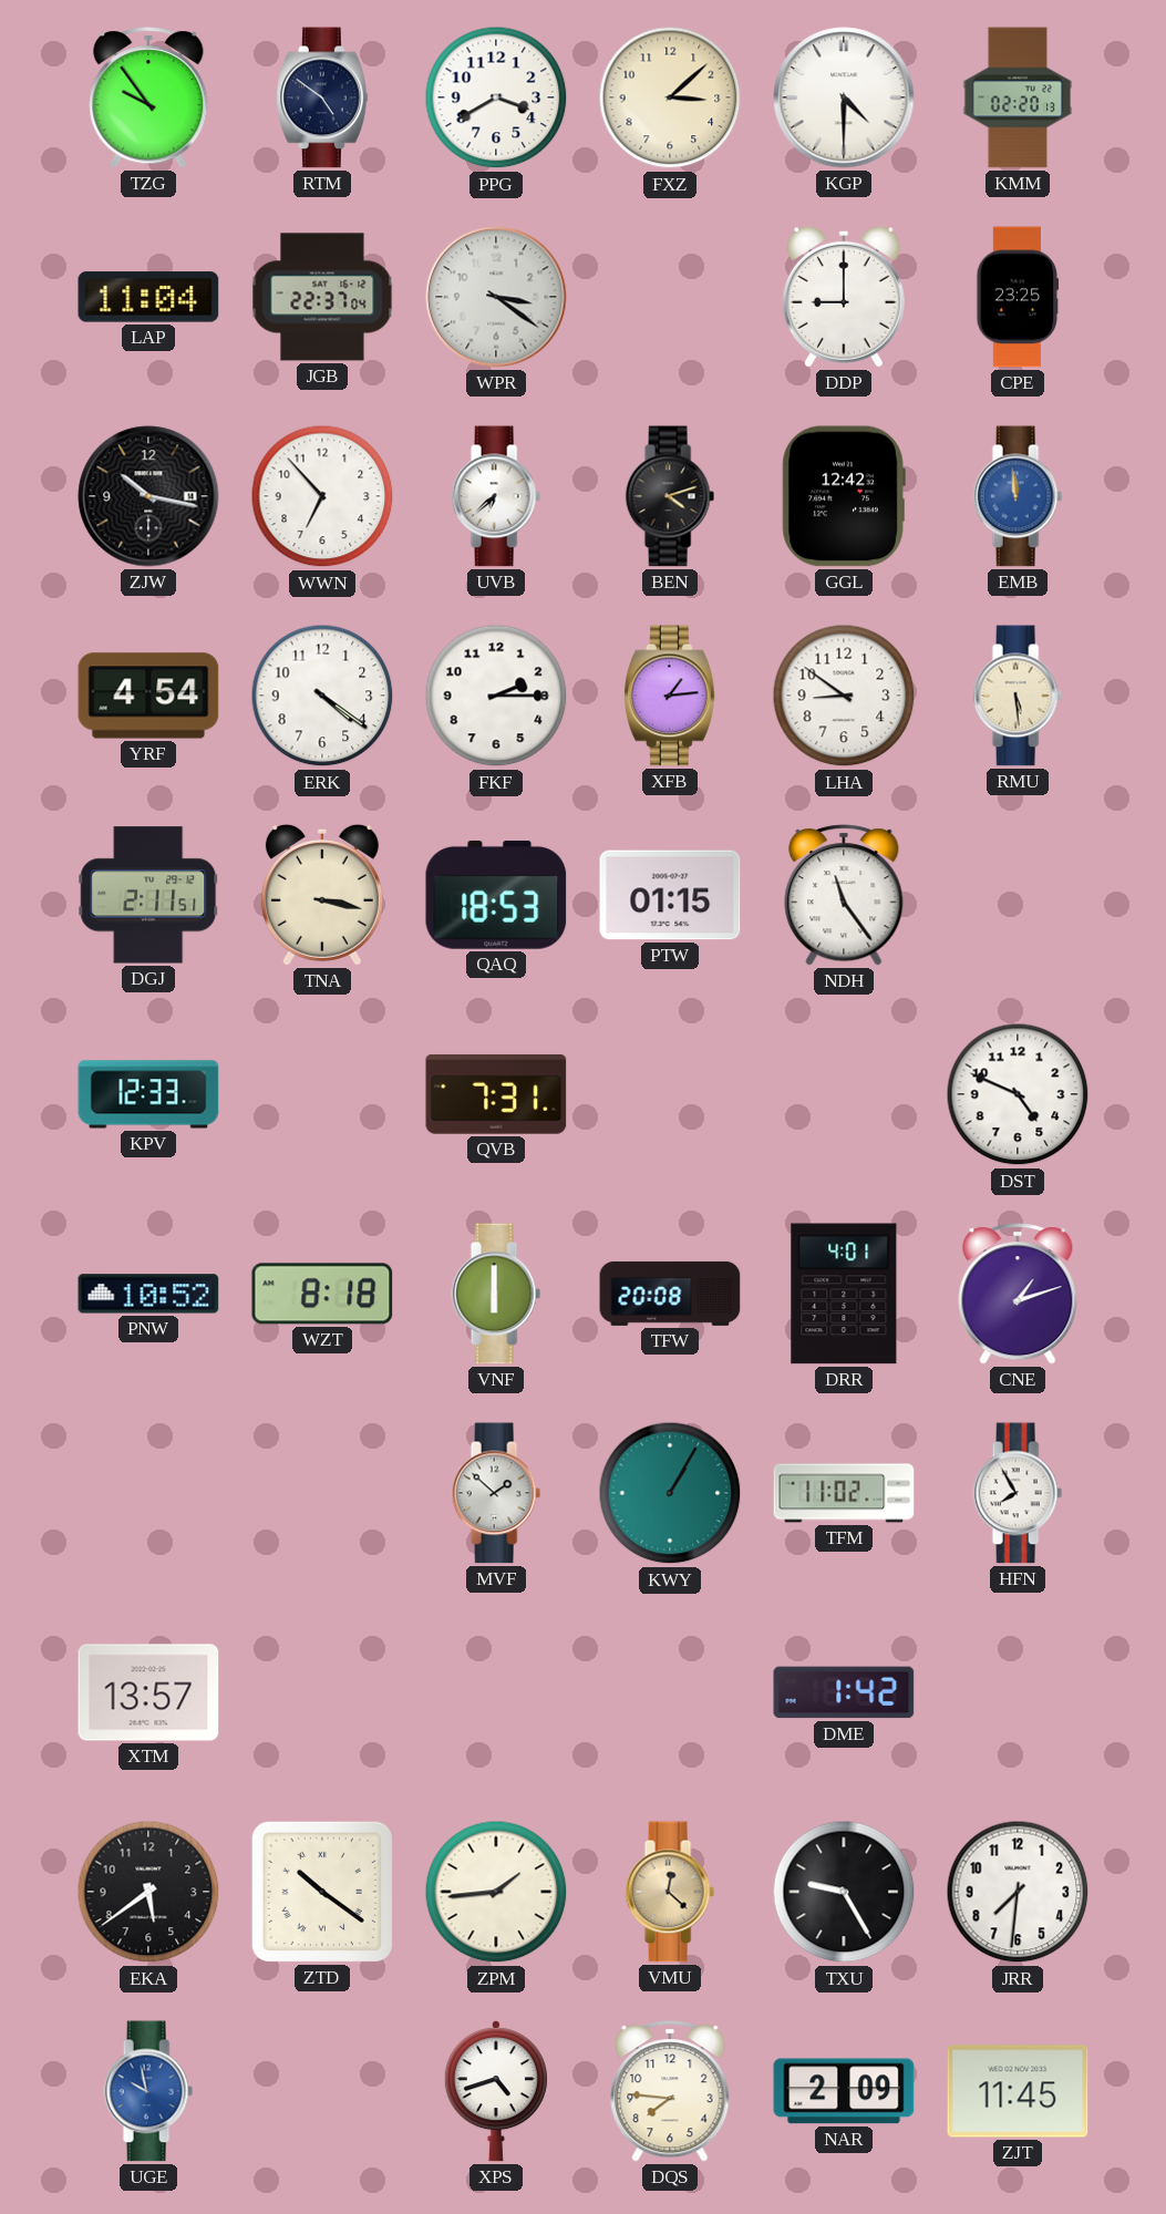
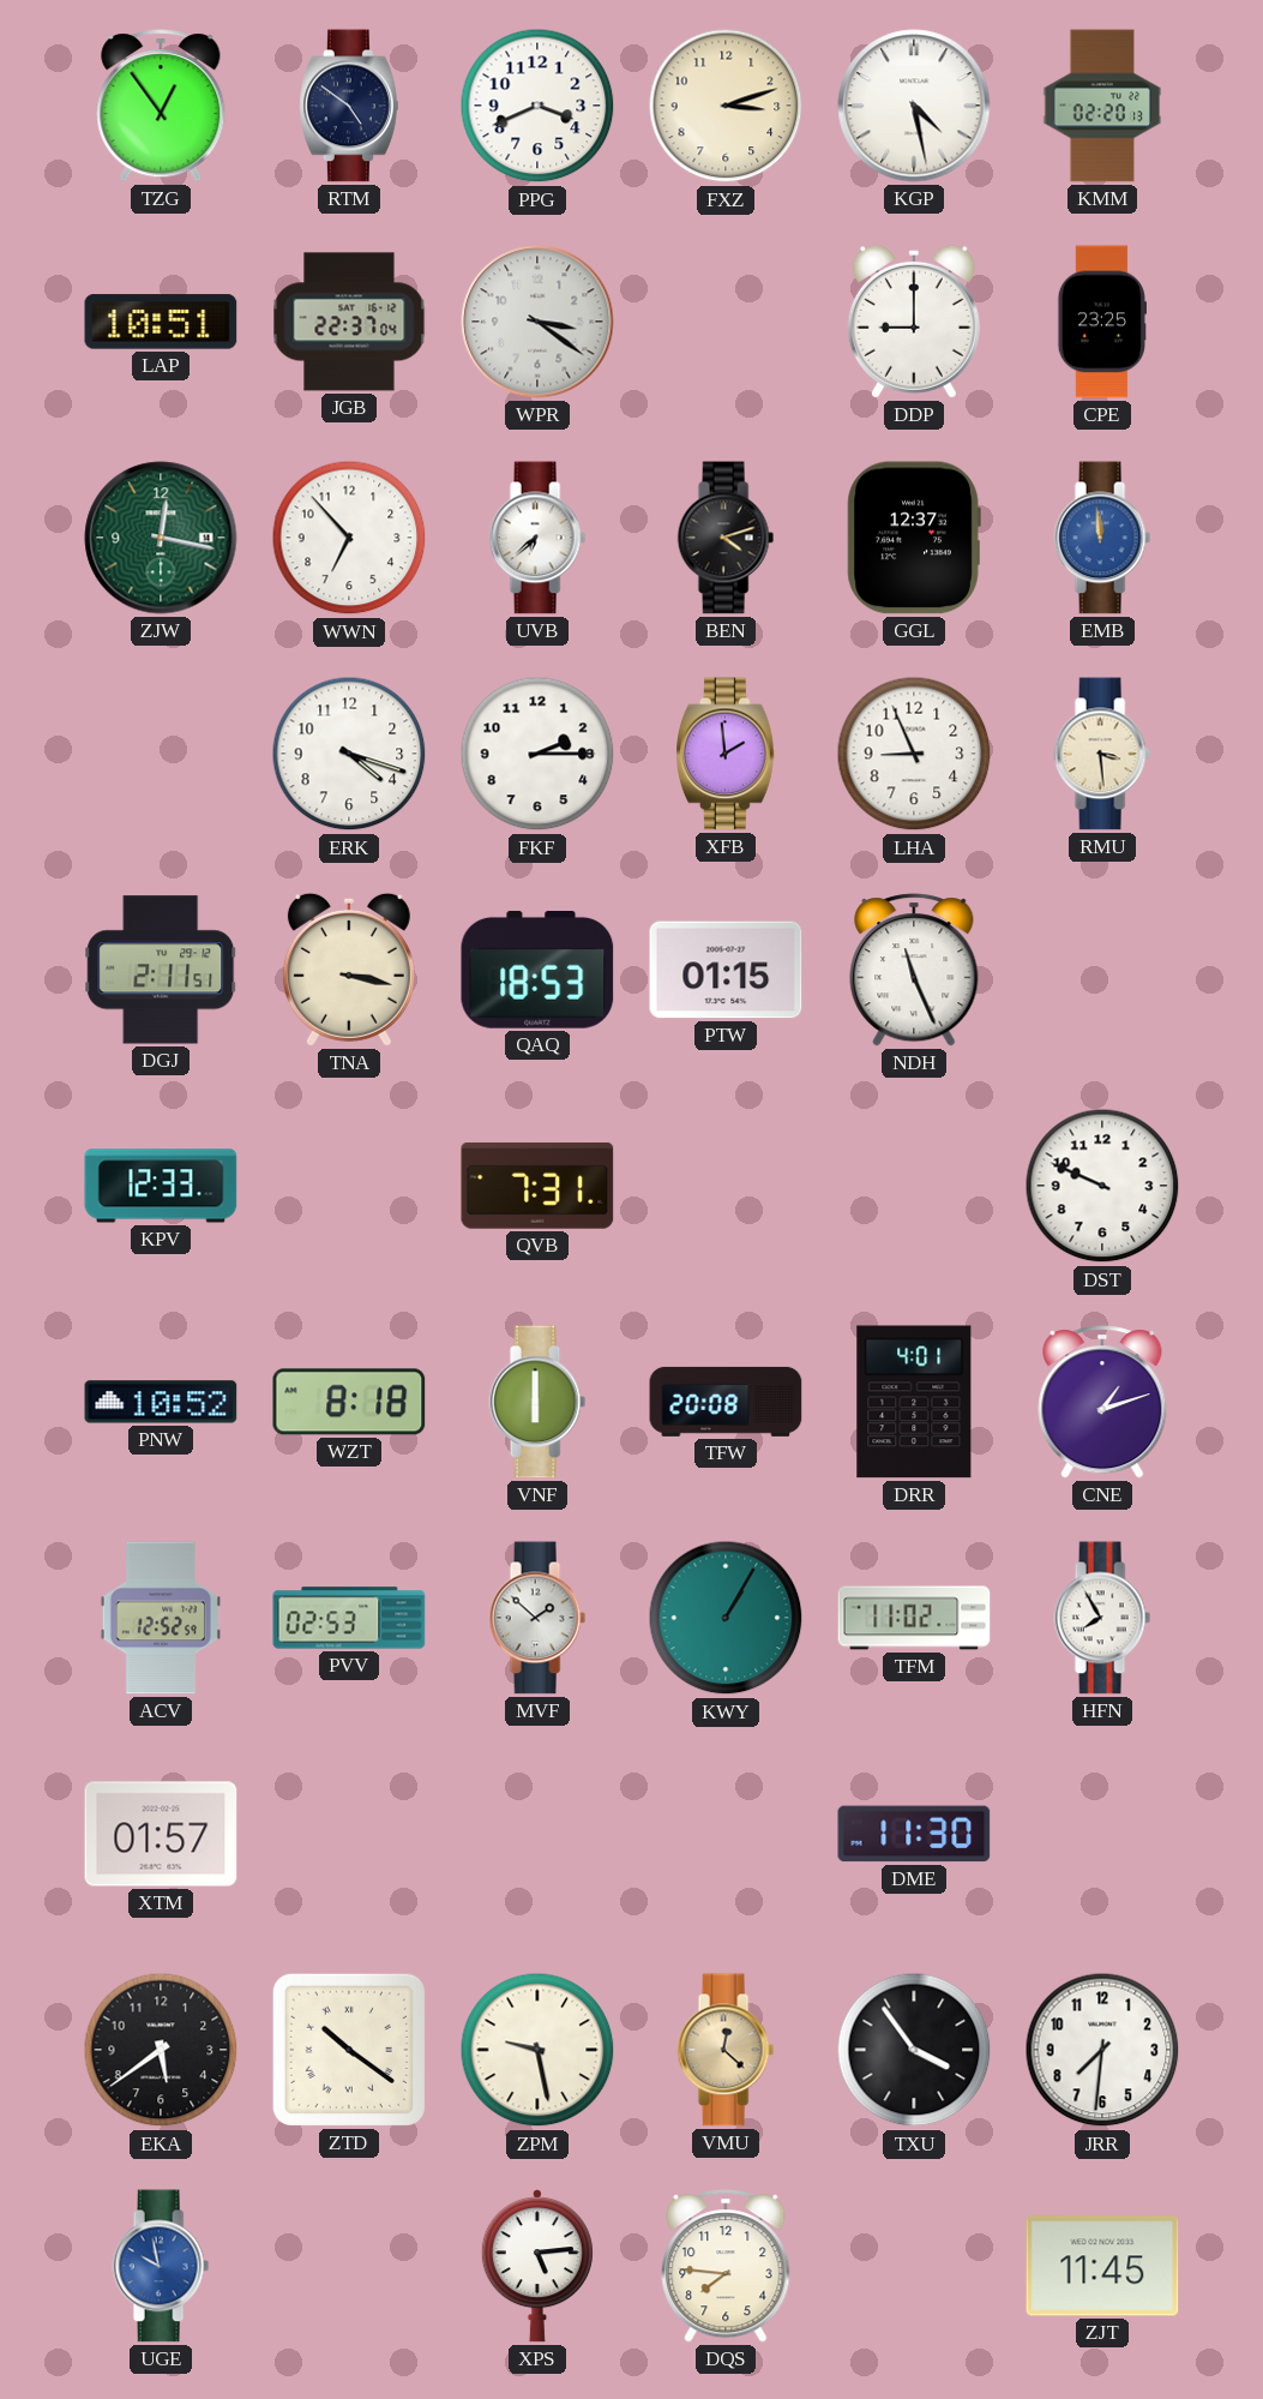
TZG: 9:54 -> 12:54
PPG: 3:40 -> 3:41
FXZ: 3:08 -> 3:12
KGP: 4:30 -> 4:28
LAP: 11:04 -> 10:51
ZJW: 10:17 -> 12:17
ZJW dial: black -> green
GGL: 12:42 -> 12:37
YRF: 4:54 -> none
ERK: 4:21 -> 4:18
XFB: 1:14 -> 1:59
LHA: 8:51 -> 8:56
RMU: 5:29 -> 3:29
NDH: 11:24 -> 11:26
DST: 4:49 -> 9:49
ACV: none -> 12:52
PVV: none -> 02:53
XTM: 13:57 -> 01:57
DME: 1:42 -> 11:30
ZPM: 1:44 -> 9:28
TXU: 9:25 -> 3:54
XPS: 4:42 -> 5:14
NAR: 2:09 -> none
